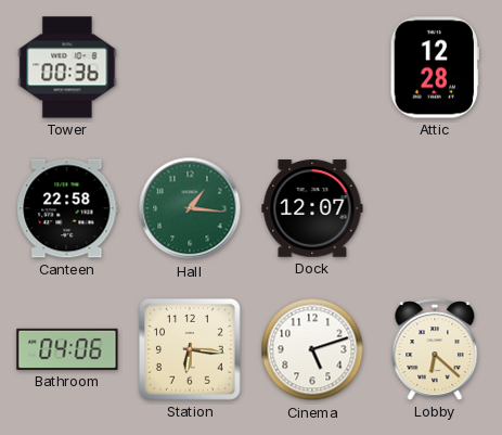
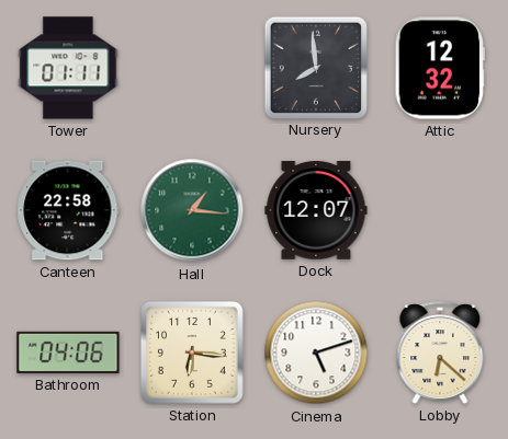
Tower: 00:36 -> 01:11
Nursery: none -> 7:59
Attic: 12:28 -> 12:32
